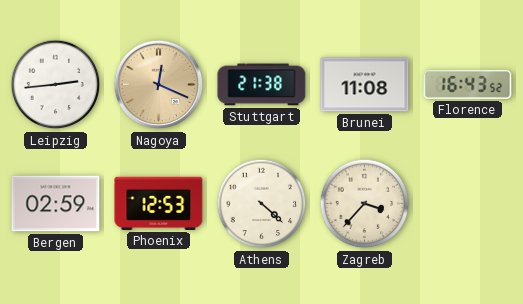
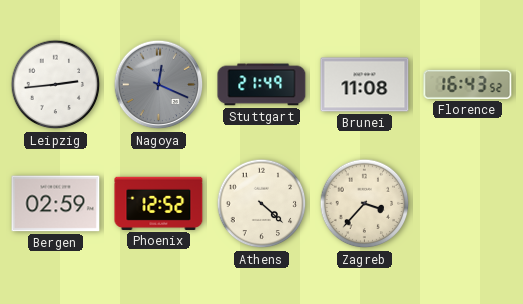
Nagoya dial: champagne -> grey
Stuttgart: 21:38 -> 21:49
Phoenix: 12:53 -> 12:52
